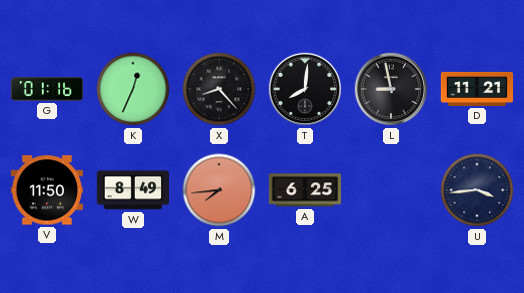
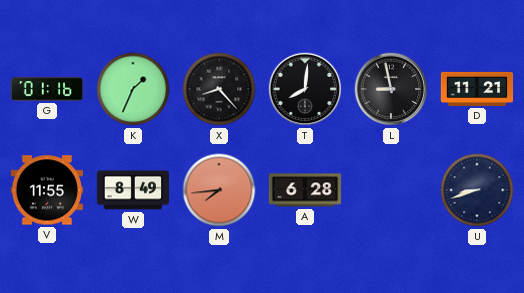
K: 12:34 -> 1:34
V: 11:50 -> 11:55
A: 6:25 -> 6:28
U: 3:44 -> 8:42
